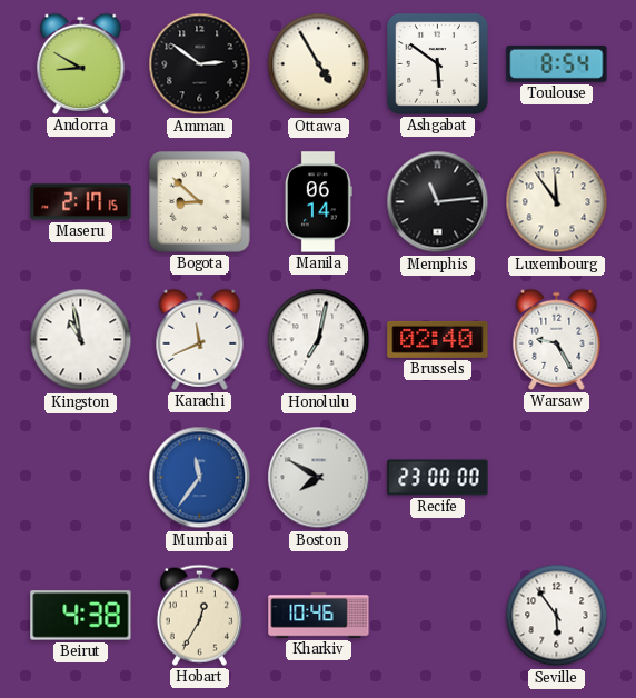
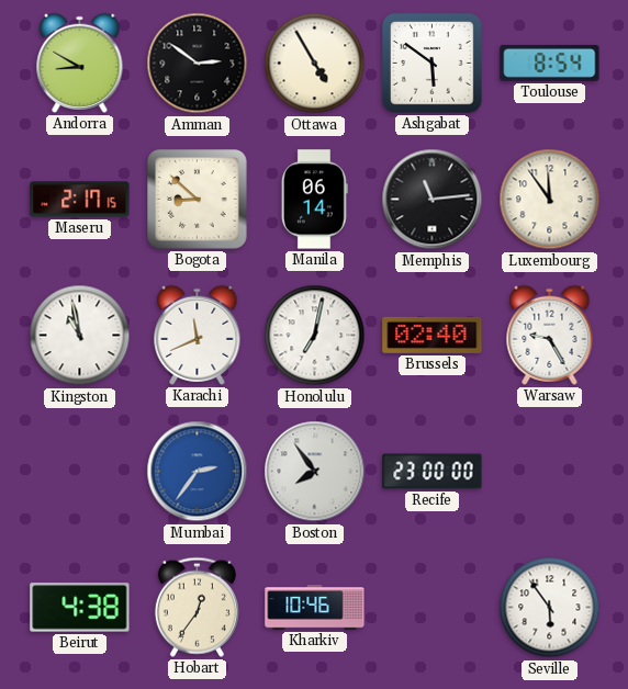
Mumbai: 11:36 -> 2:36
Boston: 7:50 -> 7:54
Hobart: 12:35 -> 12:36
